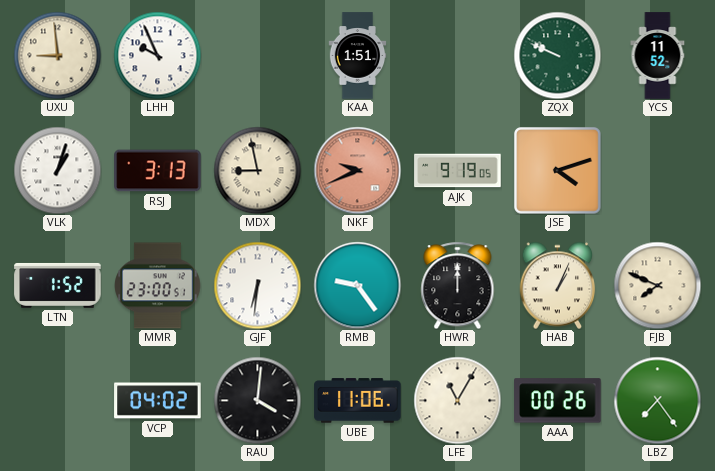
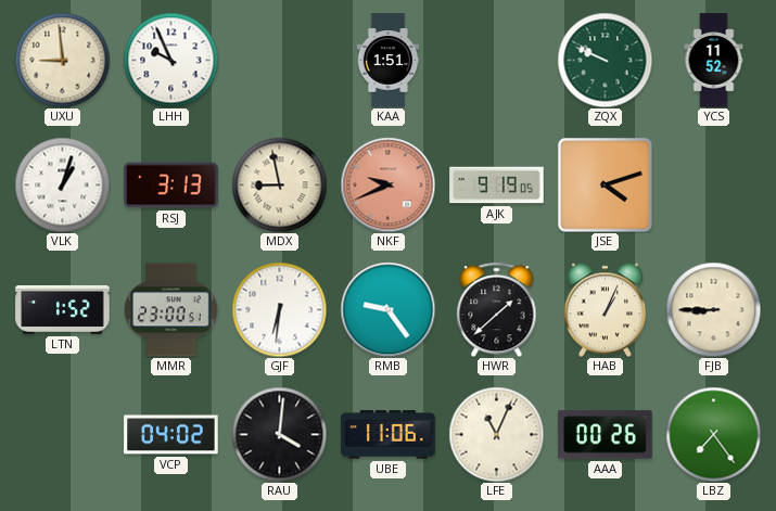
HWR: 12:00 -> 1:38
FJB: 7:49 -> 8:45
LFE: 11:05 -> 11:04
